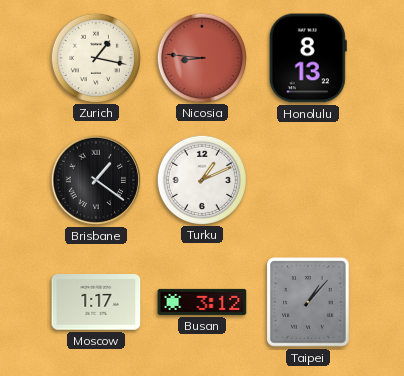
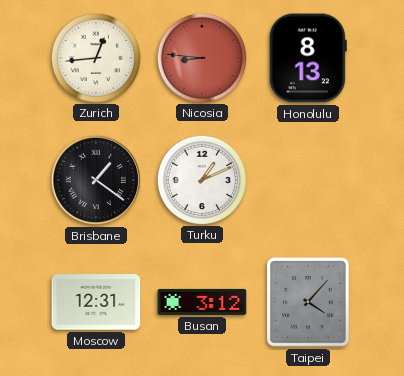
Zurich: 1:17 -> 12:44
Moscow: 1:17 -> 12:31
Taipei: 1:07 -> 4:07
